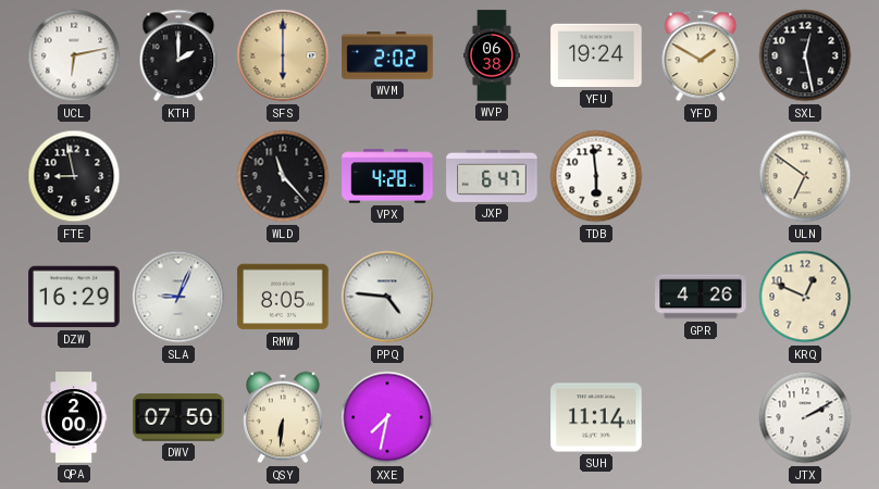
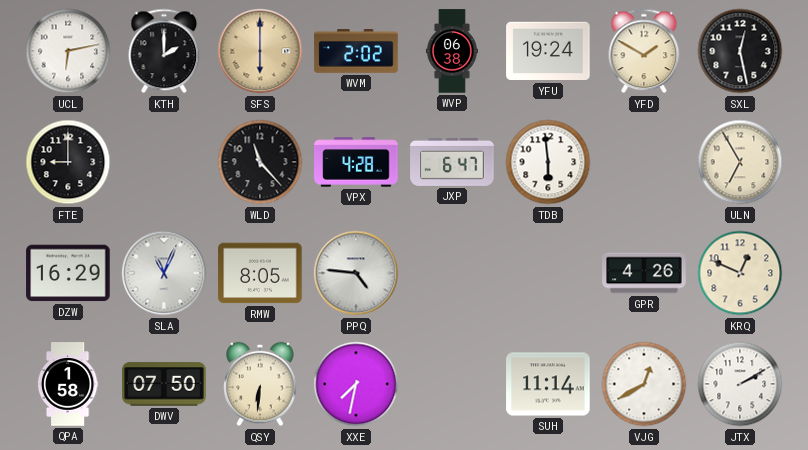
FTE: 8:58 -> 9:00
ULN: 6:51 -> 6:55
SLA: 9:04 -> 11:04
QPA: 2:00 -> 1:58
VJG: none -> 12:40
